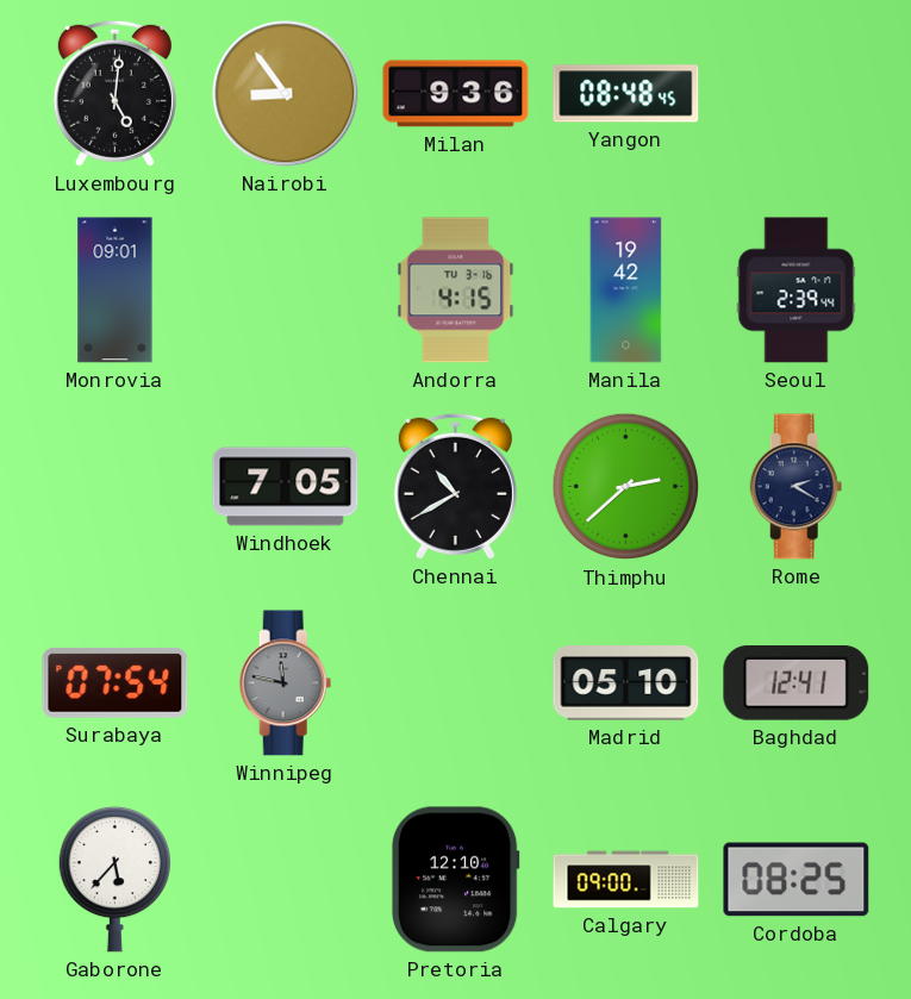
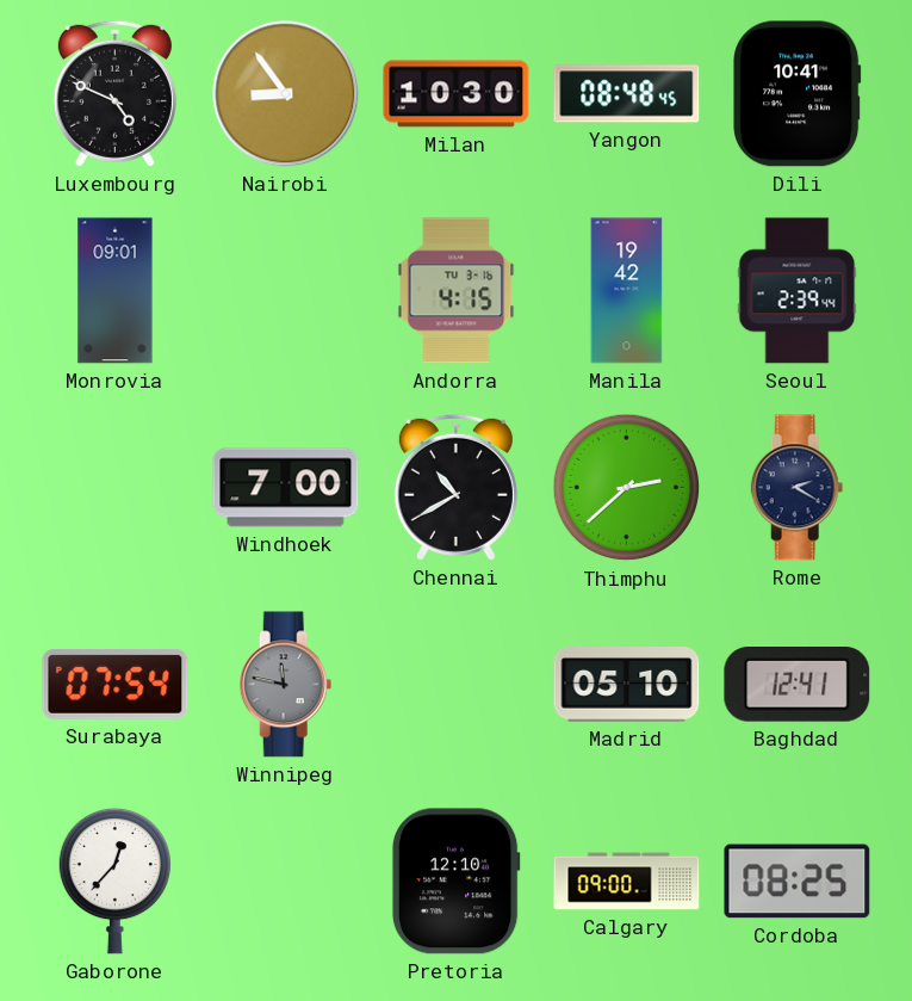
Luxembourg: 5:01 -> 4:49
Milan: 9:36 -> 10:30
Dili: none -> 10:41
Windhoek: 7:05 -> 7:00
Gaborone: 5:37 -> 12:37
